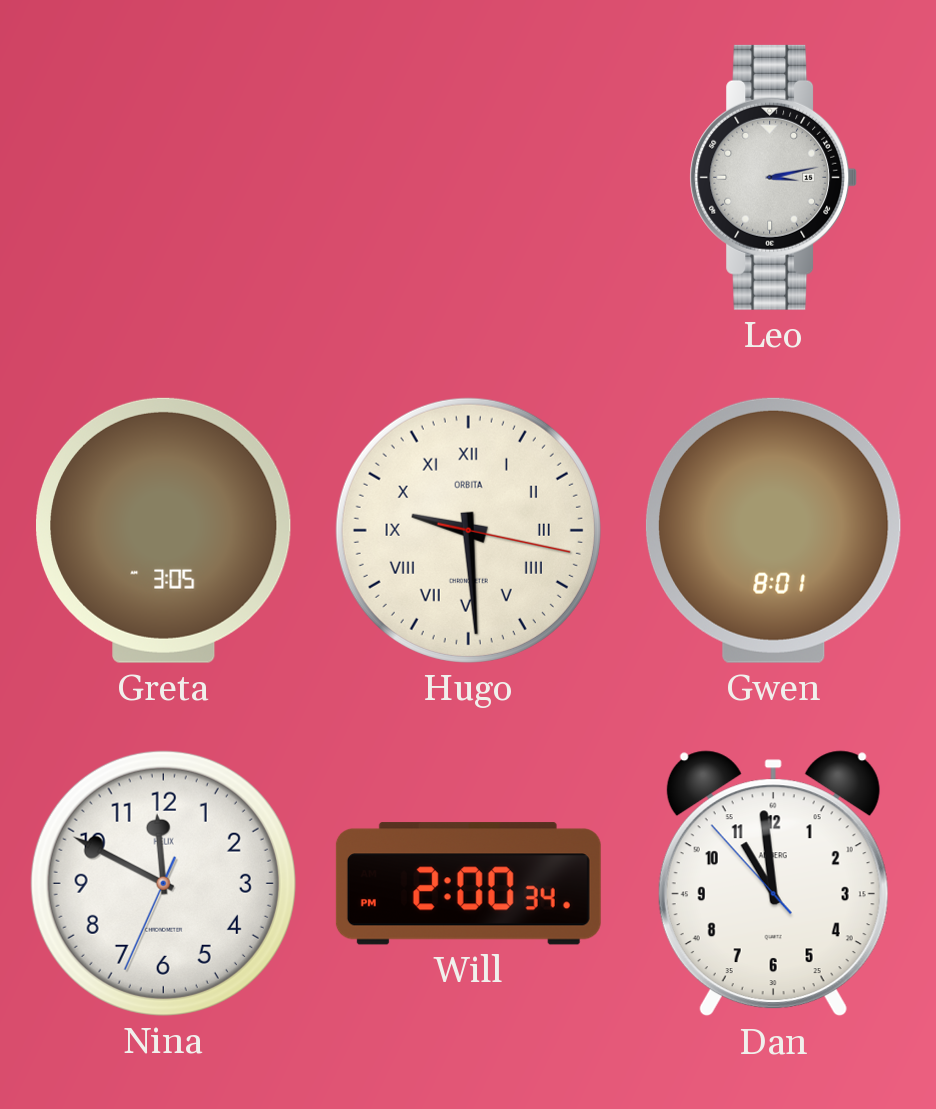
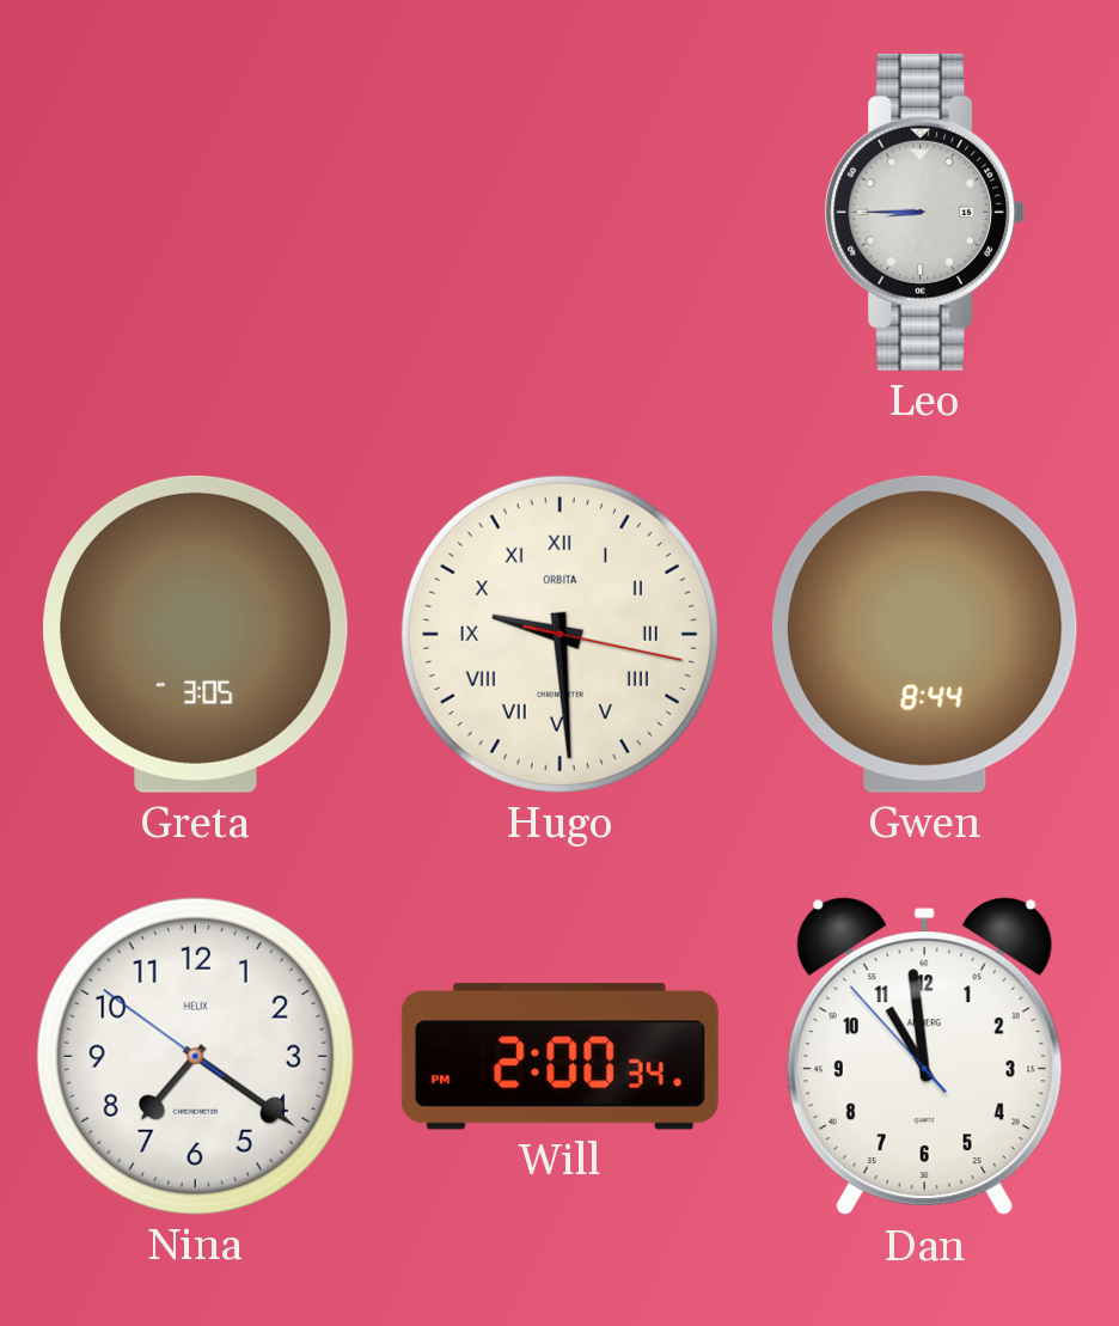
Leo: 3:13 -> 8:45
Gwen: 8:01 -> 8:44
Nina: 11:49 -> 7:20
